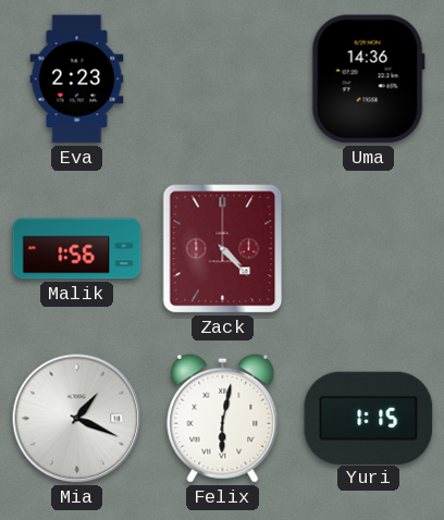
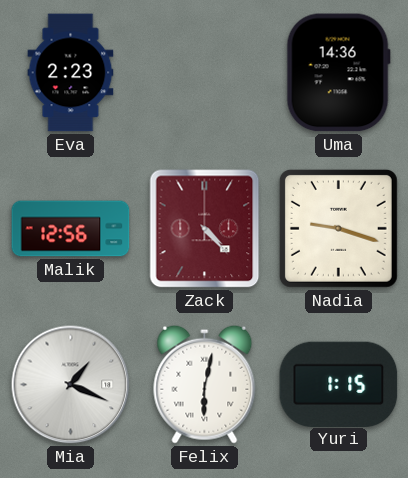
Malik: 1:56 -> 12:56
Nadia: none -> 9:18
